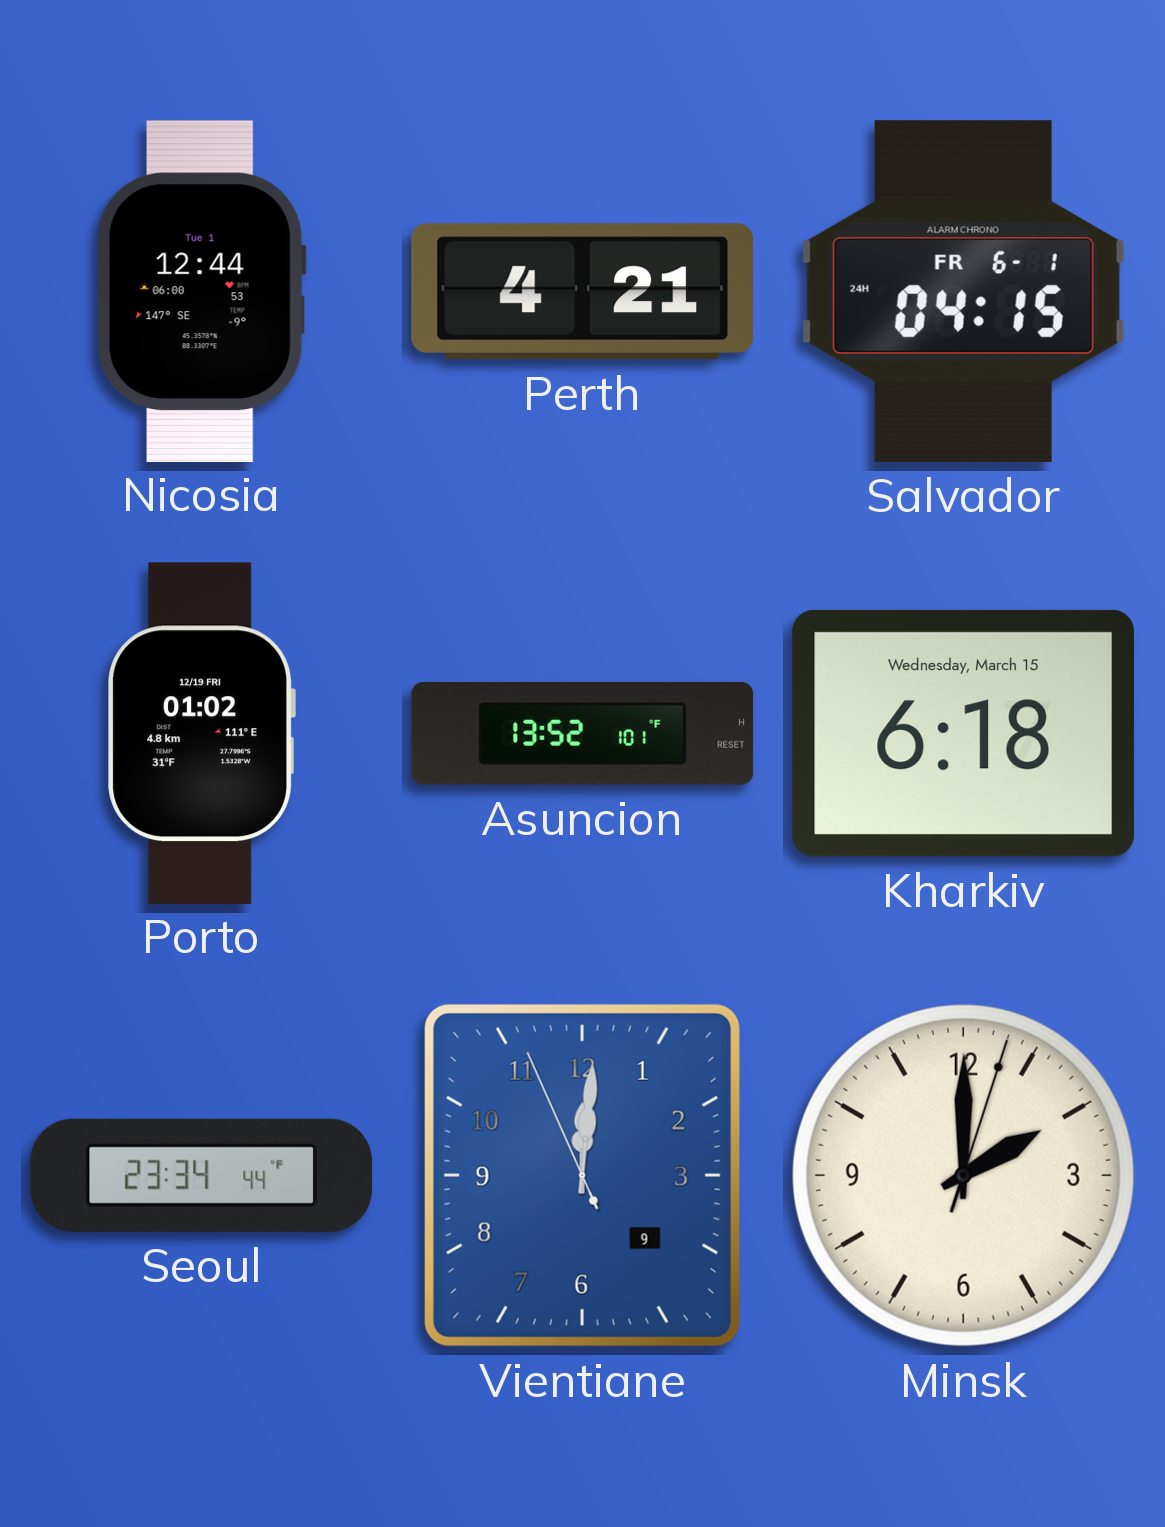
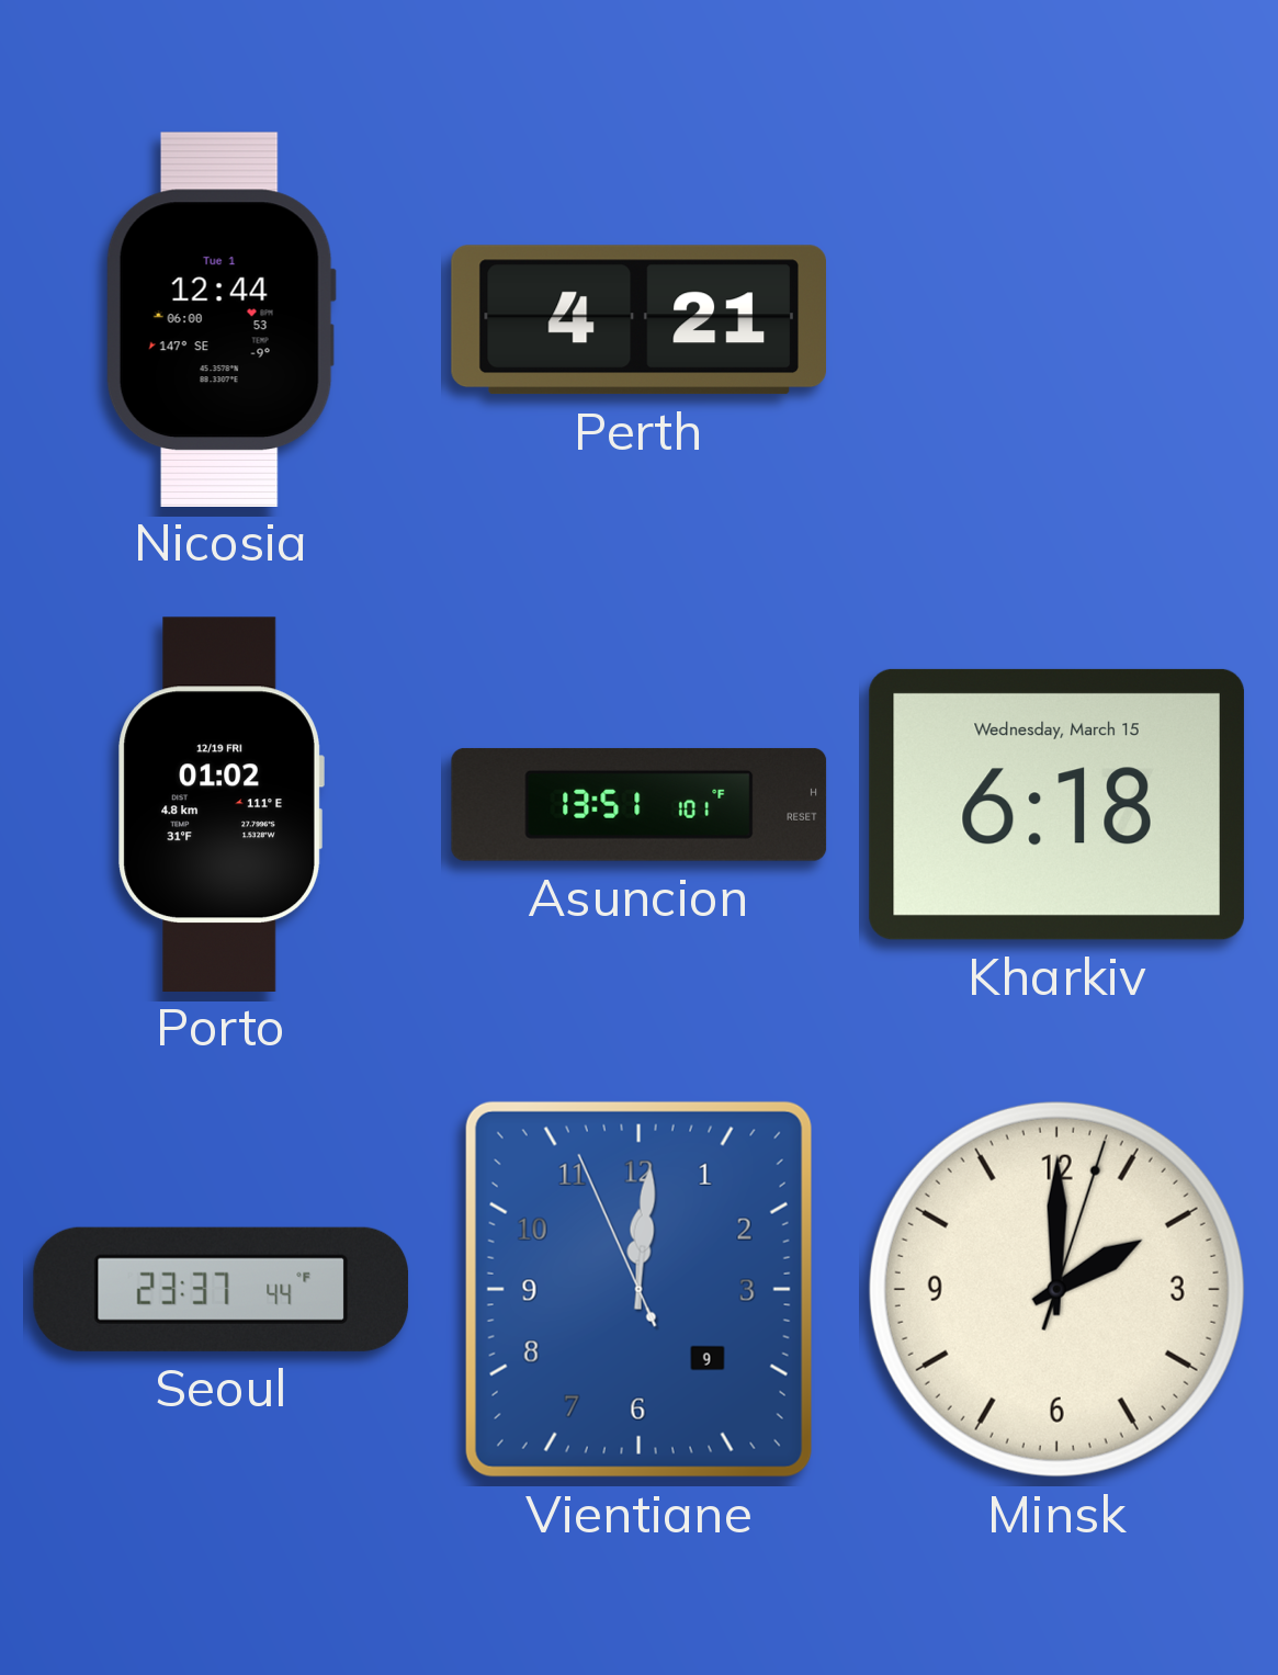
Salvador: 04:15 -> none
Asuncion: 13:52 -> 13:51
Seoul: 23:34 -> 23:37
